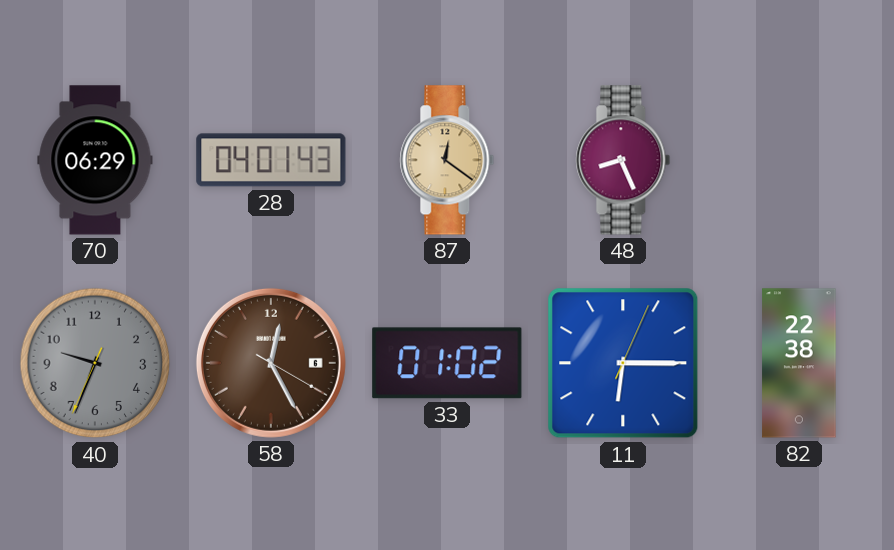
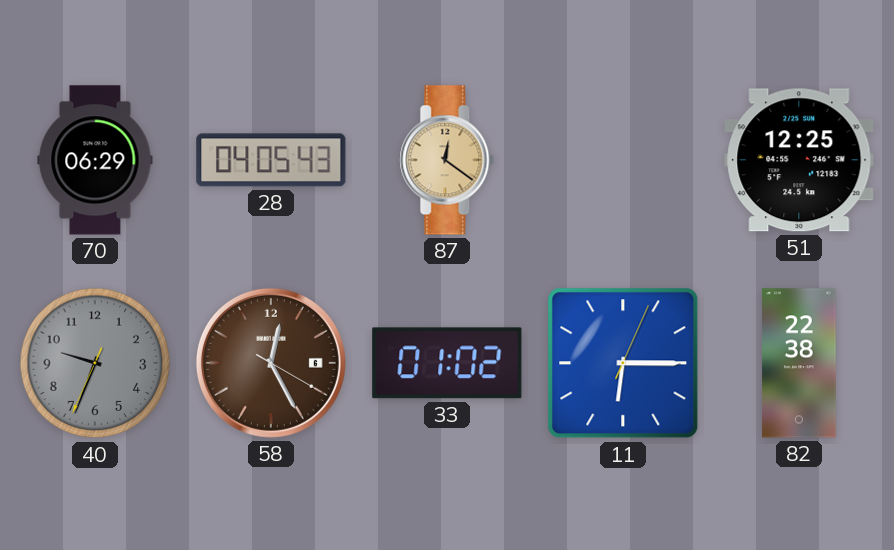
28: 04:01 -> 04:05
48: 8:26 -> none
51: none -> 12:25
